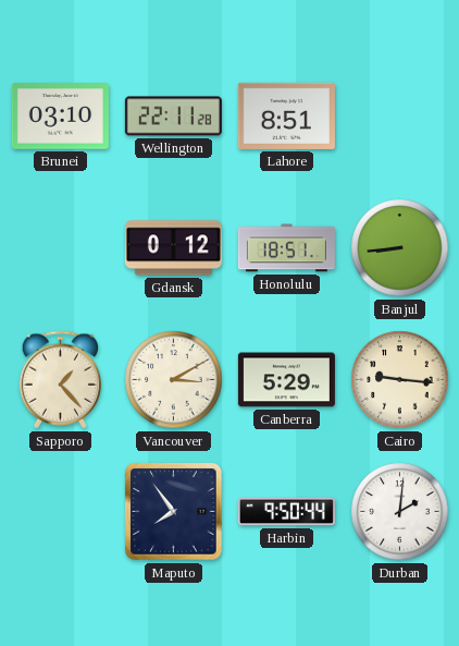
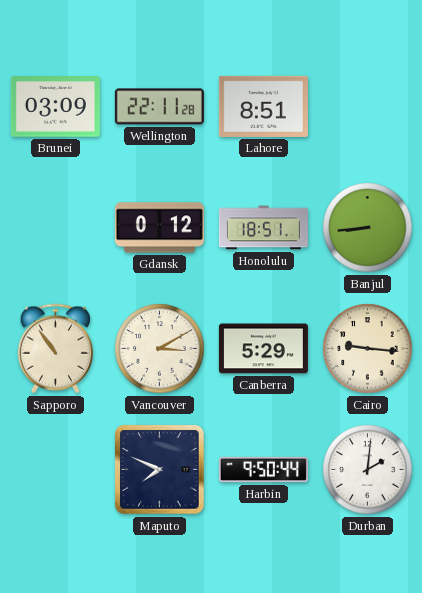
Brunei: 03:10 -> 03:09
Sapporo: 1:23 -> 10:54
Maputo: 7:54 -> 7:49
